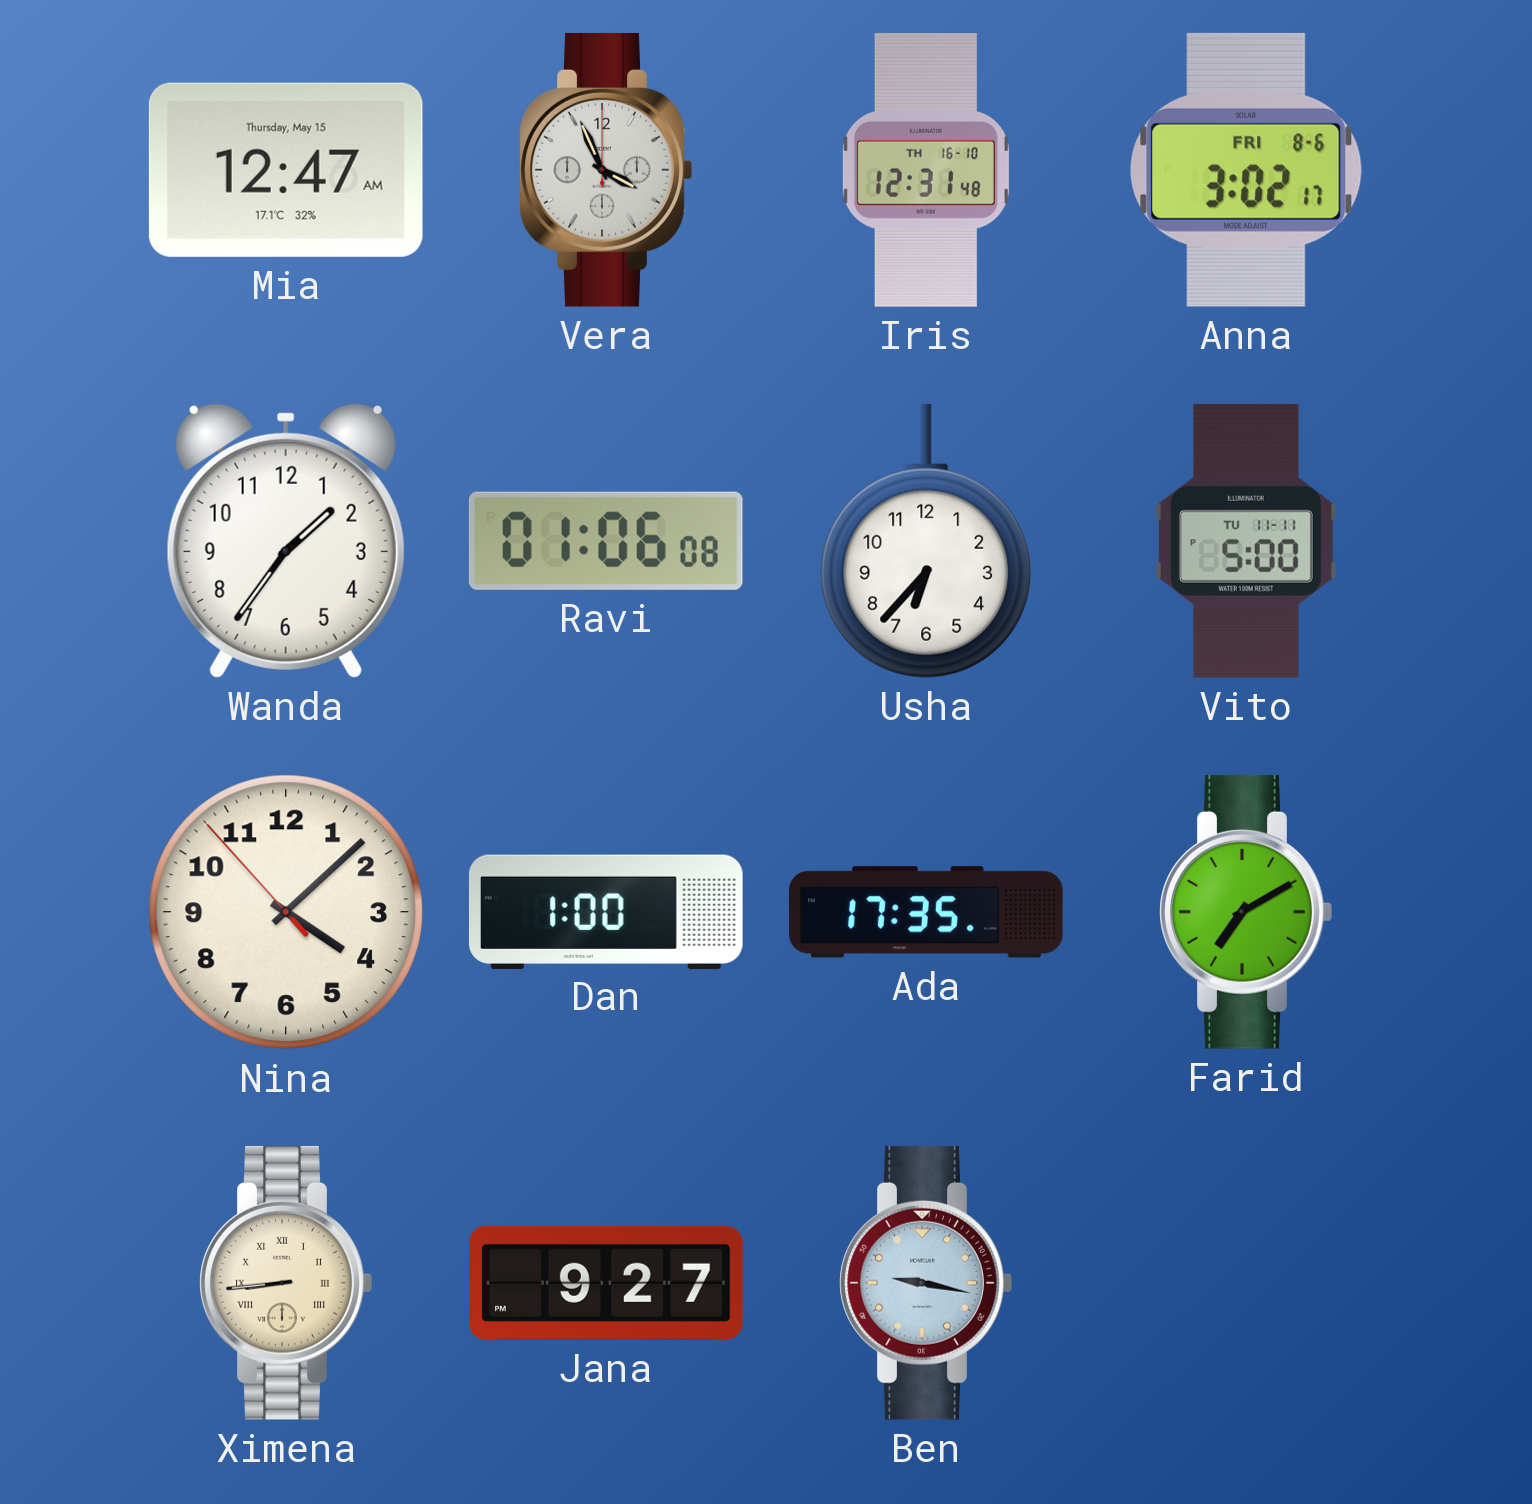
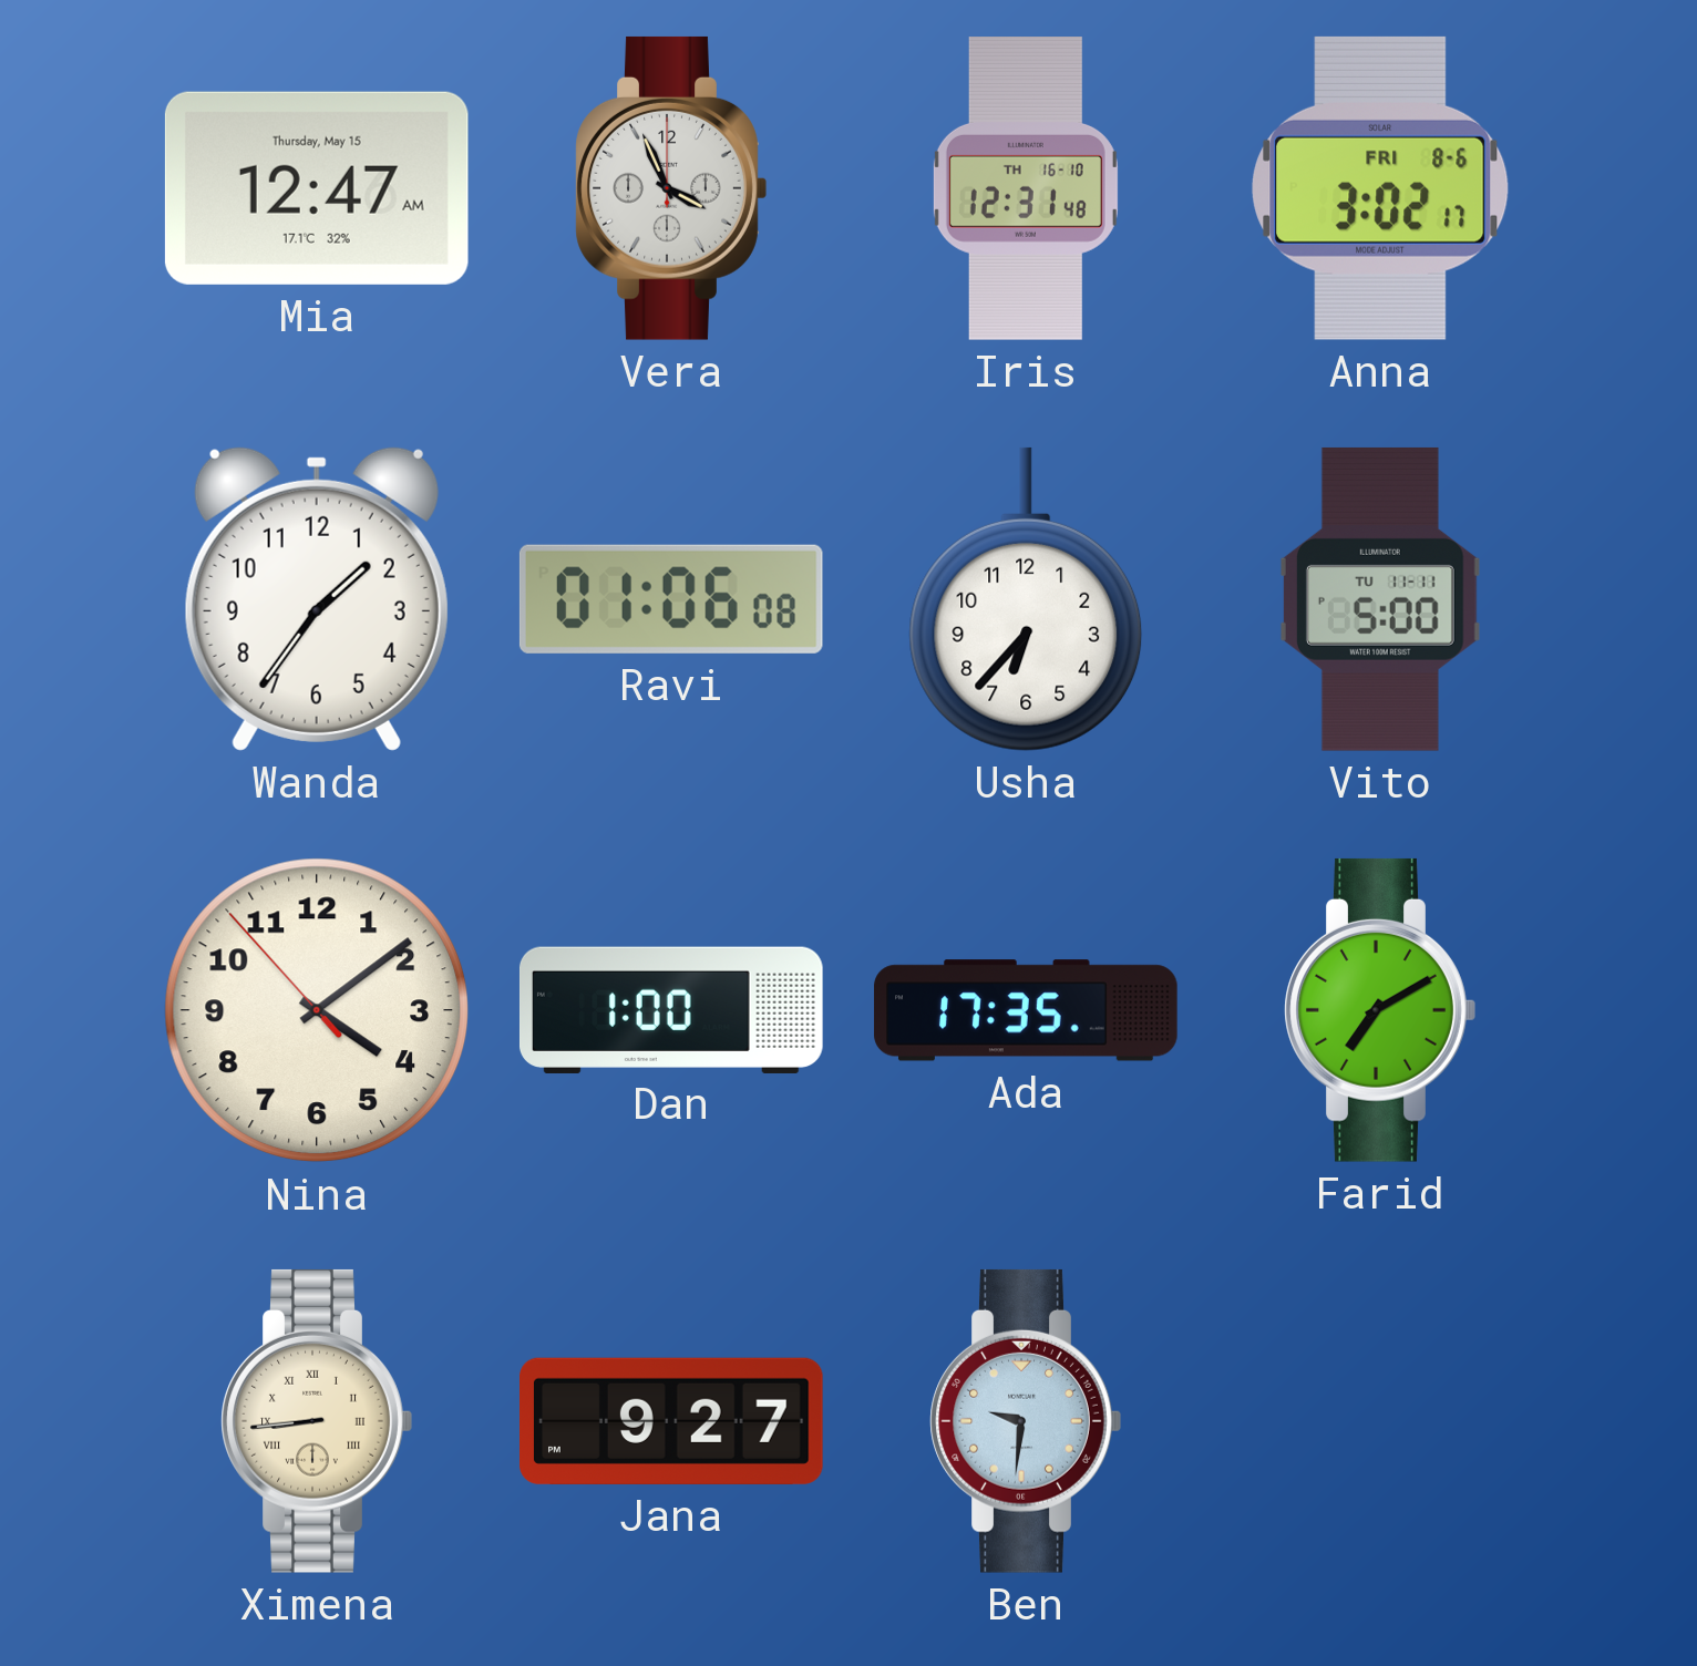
Nina: 4:07 -> 4:08
Ben: 9:17 -> 9:31
